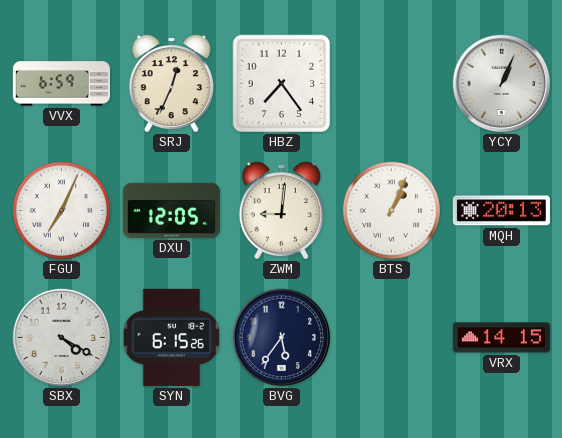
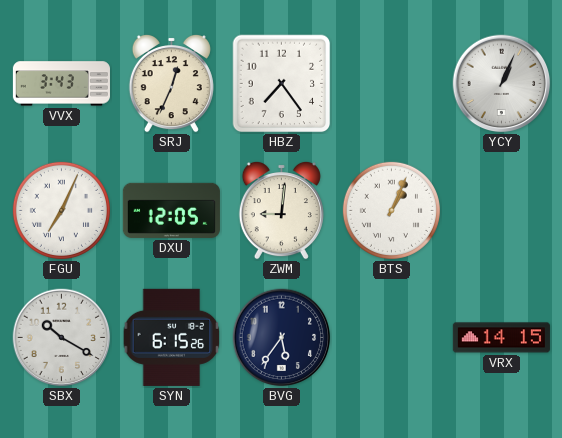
VVX: 6:59 -> 3:43
MQH: 20:13 -> none
SBX: 4:20 -> 10:20
